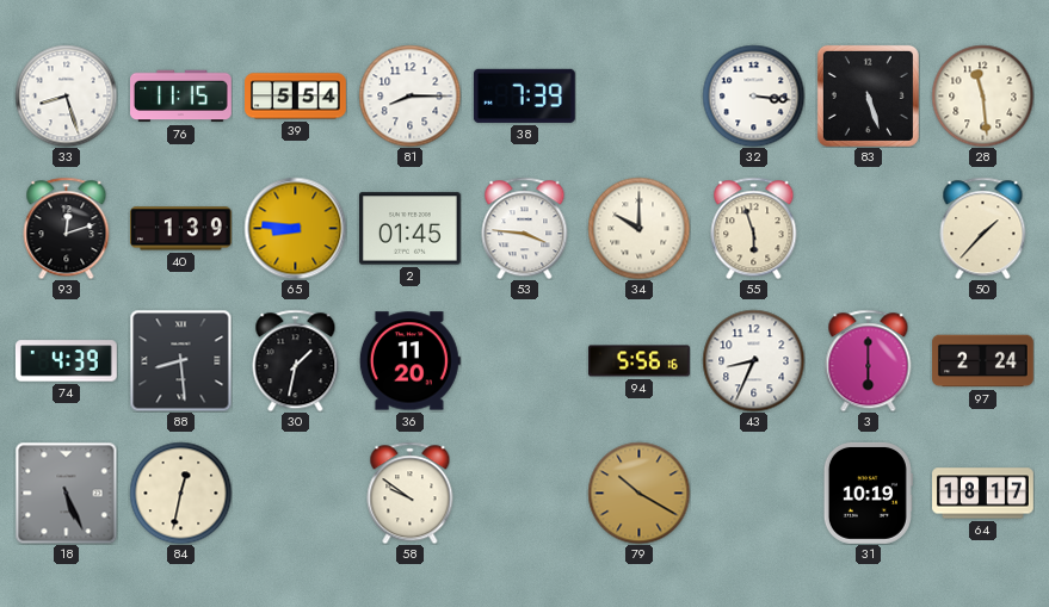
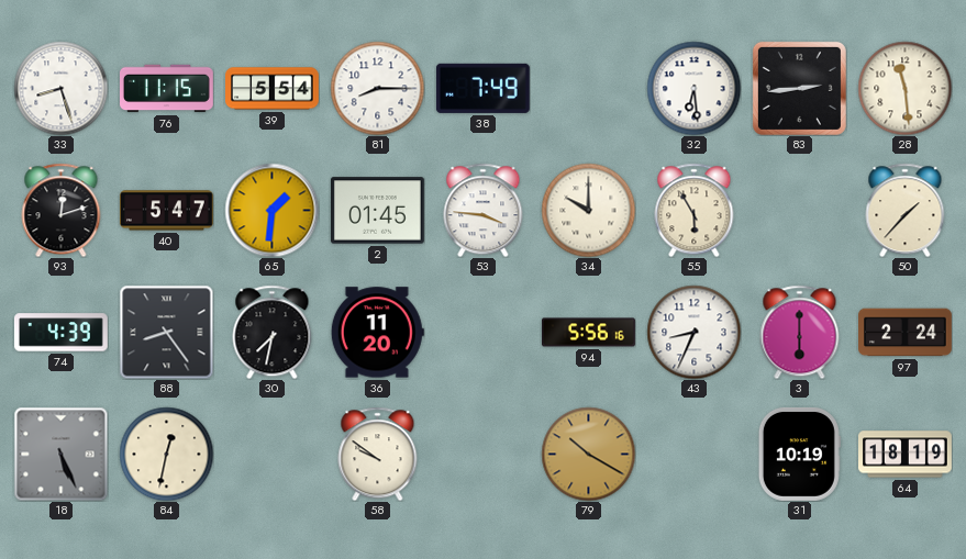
38: 7:39 -> 7:49
32: 3:16 -> 6:29
83: 5:27 -> 2:44
40: 1:39 -> 5:47
65: 8:46 -> 1:31
55: 5:57 -> 5:55
88: 8:29 -> 8:24
30: 1:32 -> 7:32
64: 18:17 -> 18:19
